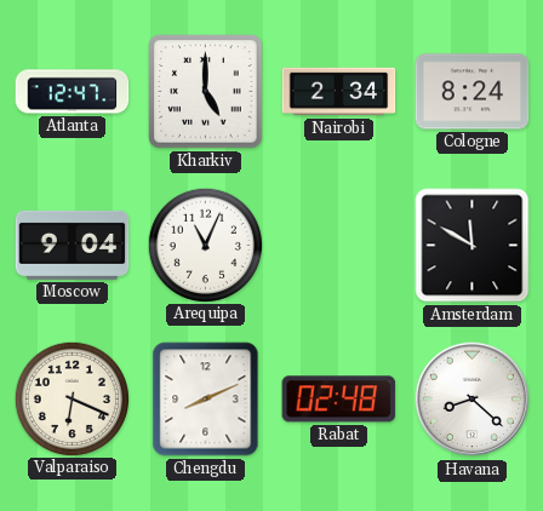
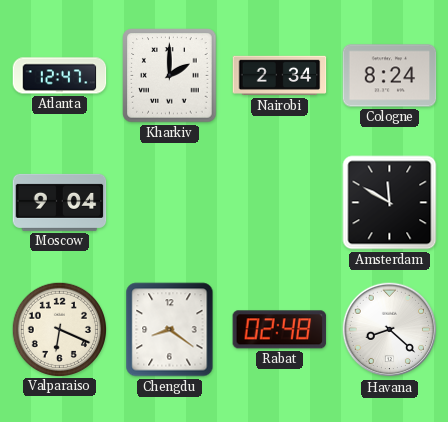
Kharkiv: 5:00 -> 2:00
Arequipa: 11:04 -> none
Chengdu: 8:11 -> 8:21
